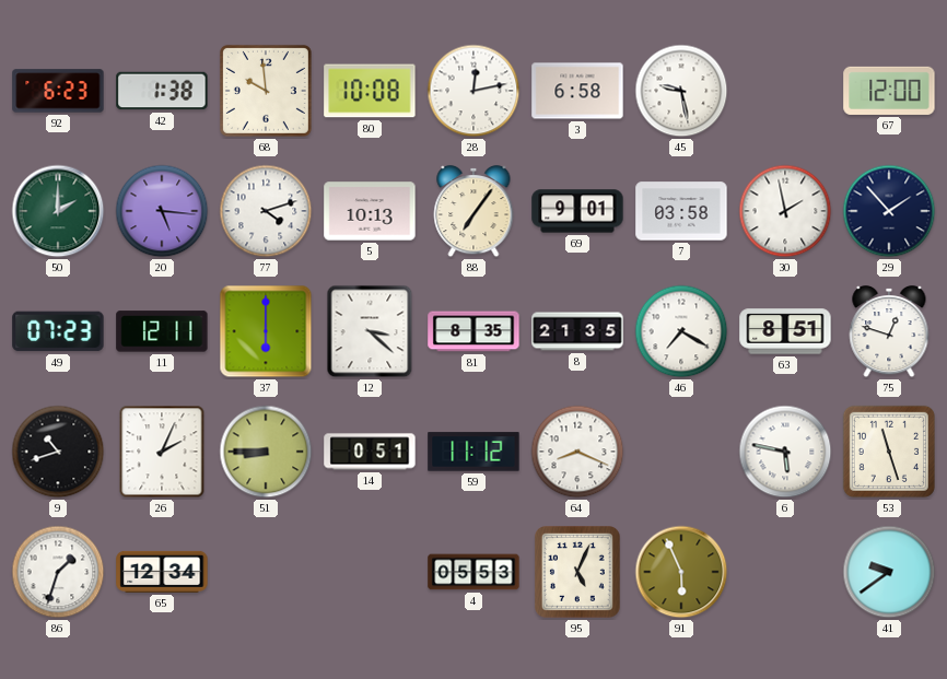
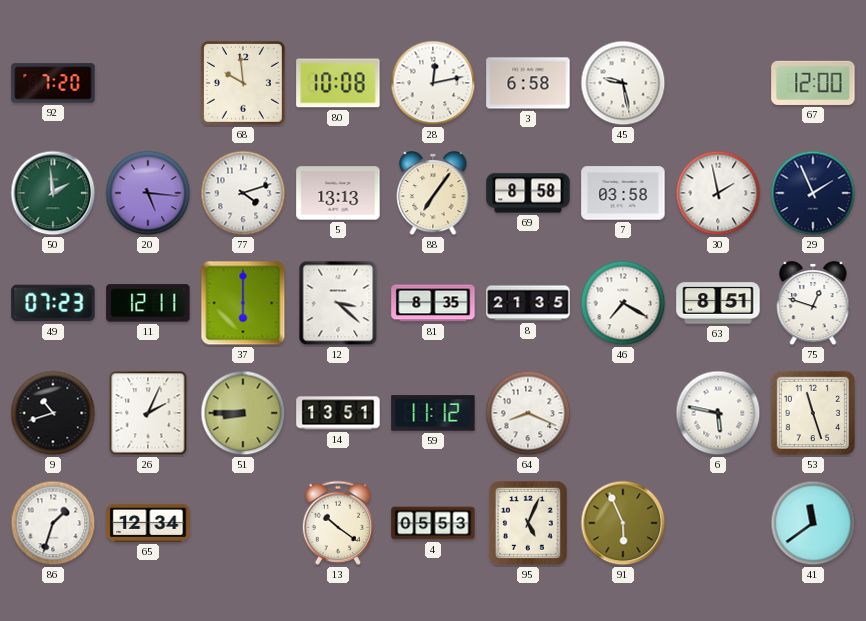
92: 6:23 -> 7:20
42: 1:38 -> none
50: 2:00 -> 1:59
5: 10:13 -> 13:13
69: 9:01 -> 8:58
29: 1:53 -> 1:56
14: 0:51 -> 13:51
13: none -> 10:21
41: 9:39 -> 11:39
